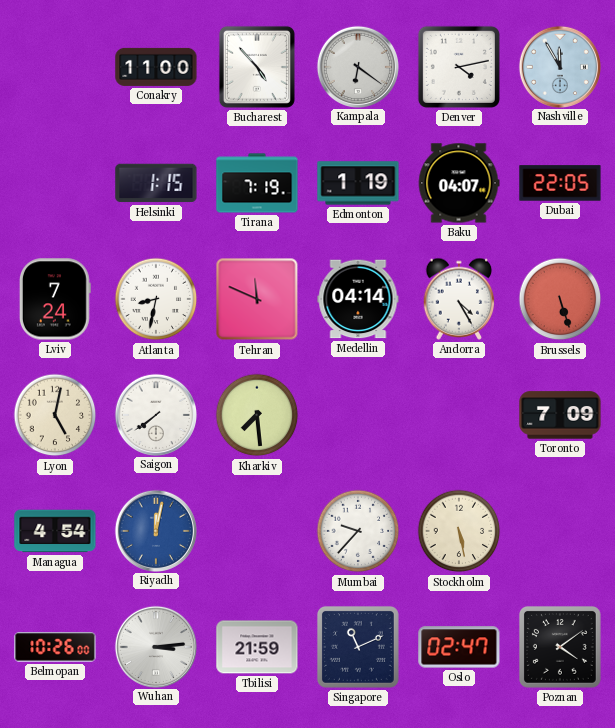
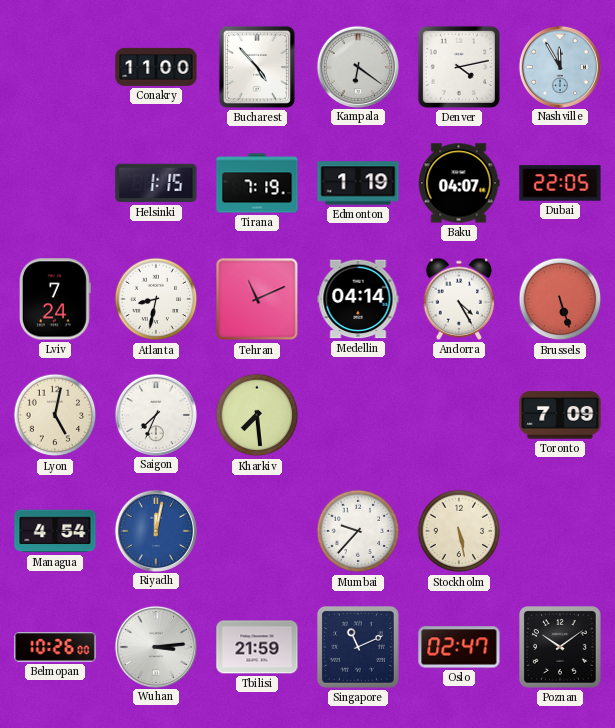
Tehran: 11:49 -> 11:11
Saigon: 7:39 -> 7:34
Poznan: 4:09 -> 10:09
